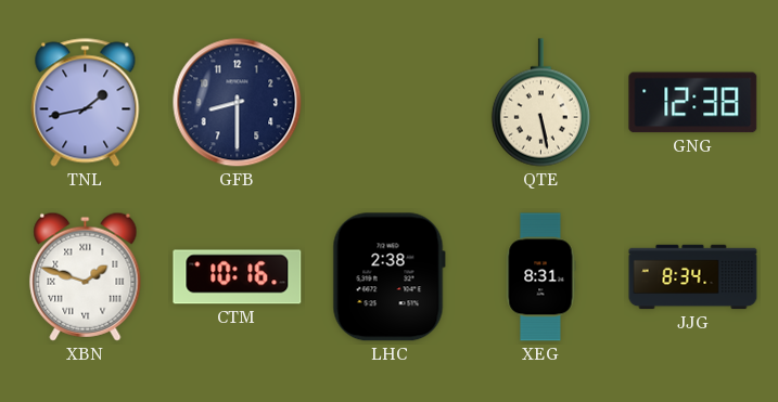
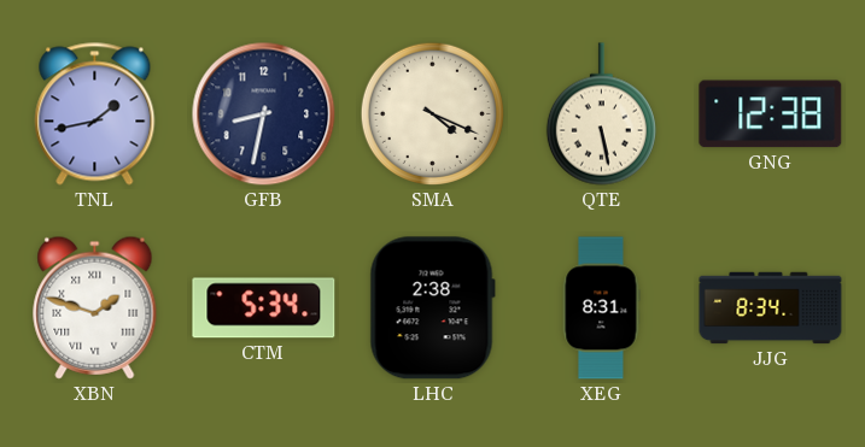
GFB: 8:30 -> 8:32
SMA: none -> 4:19
CTM: 10:16 -> 5:34
